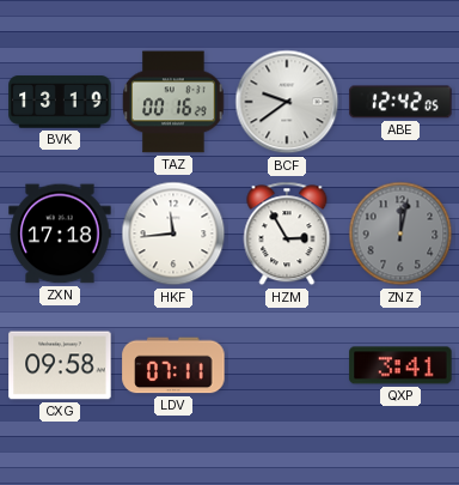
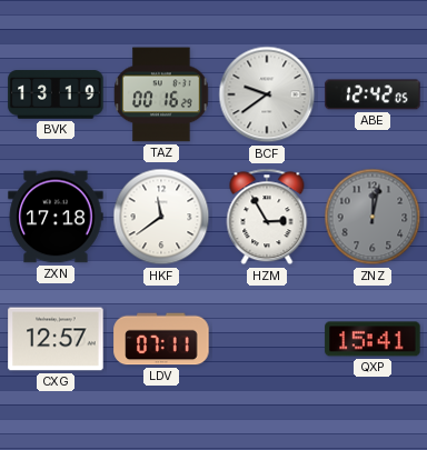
HKF: 11:44 -> 11:39
CXG: 09:58 -> 12:57
QXP: 3:41 -> 15:41
